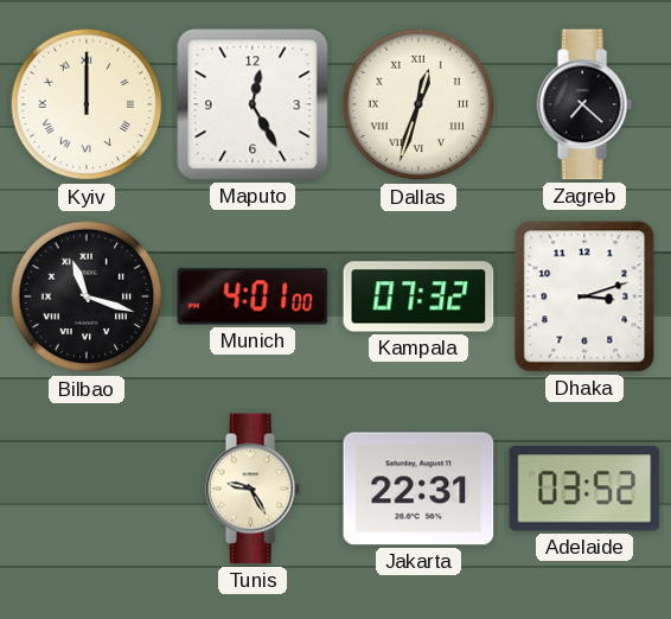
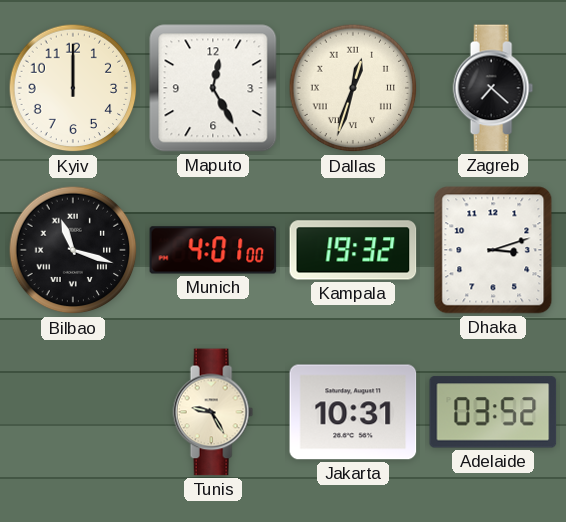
Kyiv numerals: Roman -> Arabic
Kampala: 07:32 -> 19:32
Jakarta: 22:31 -> 10:31
